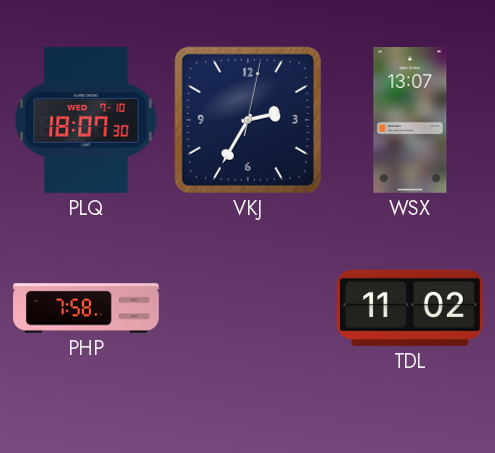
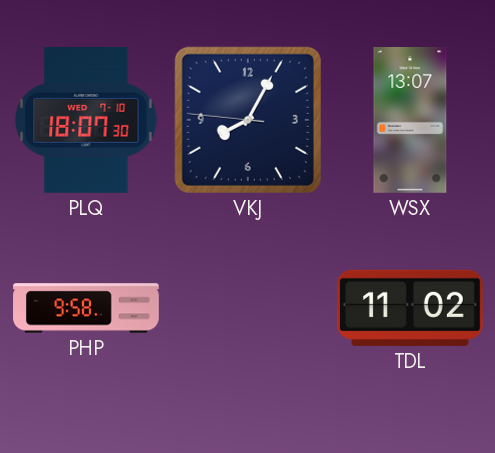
VKJ: 2:35 -> 8:04
PHP: 7:58 -> 9:58
